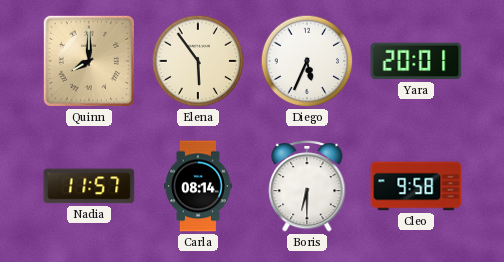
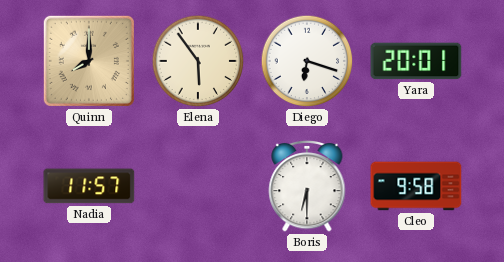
Diego: 5:34 -> 6:18
Carla: 08:14 -> none
